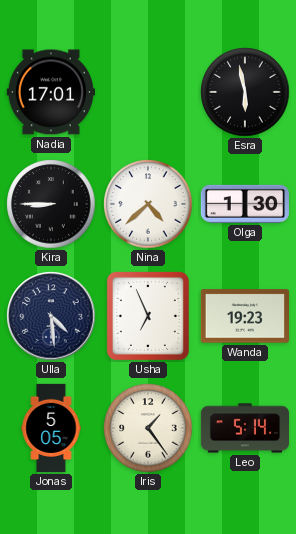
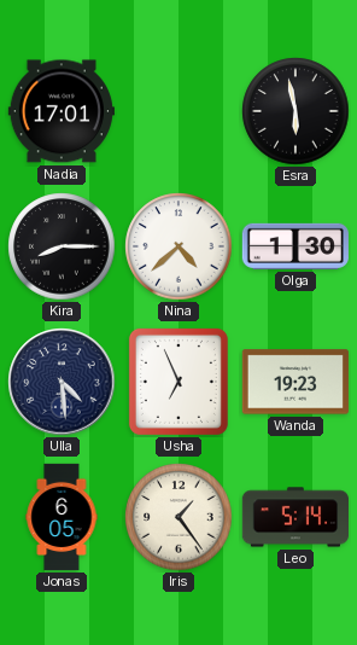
Kira: 8:45 -> 8:15
Jonas: 5:05 -> 6:05
